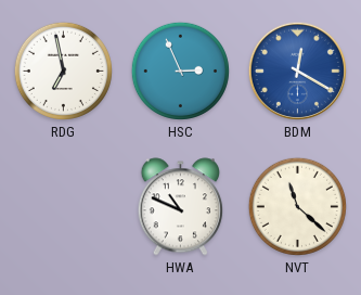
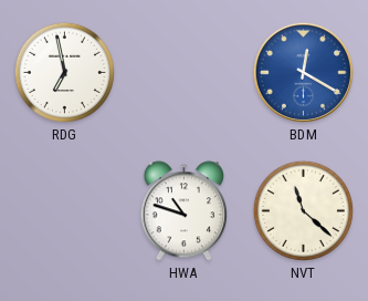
HSC: 2:56 -> none
HWA: 10:49 -> 10:48
